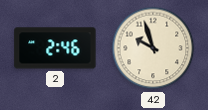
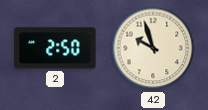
2: 2:46 -> 2:50
